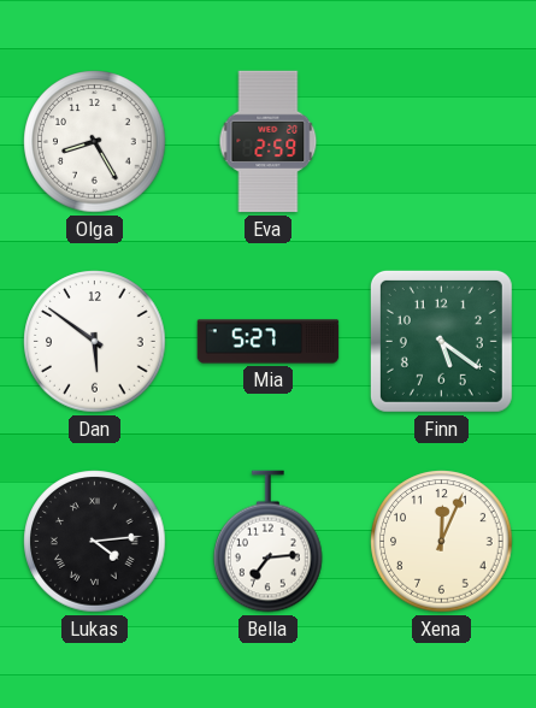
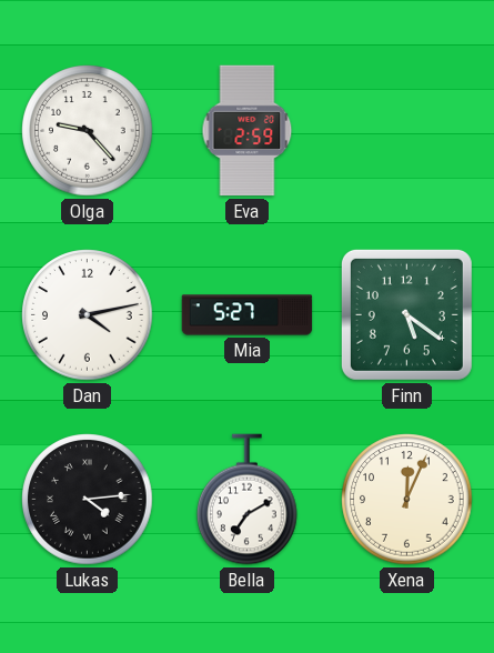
Olga: 8:25 -> 9:23
Dan: 5:51 -> 4:13
Bella: 7:14 -> 7:10
